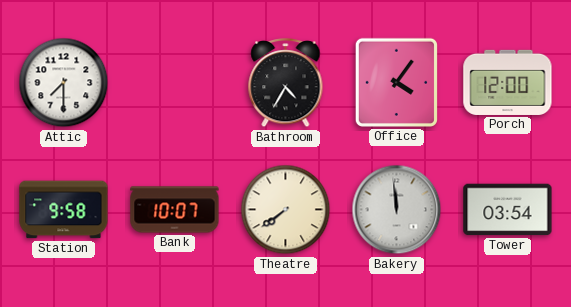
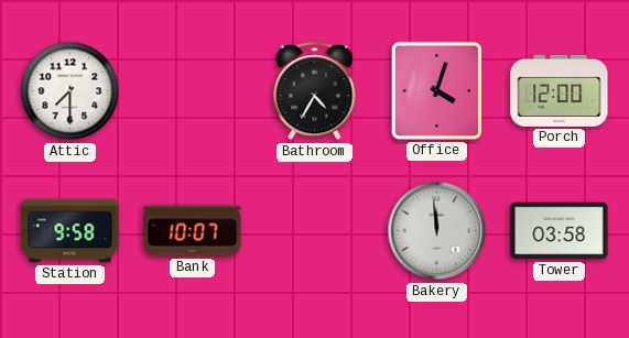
Office: 4:06 -> 4:03
Theatre: 7:39 -> none
Tower: 03:54 -> 03:58
